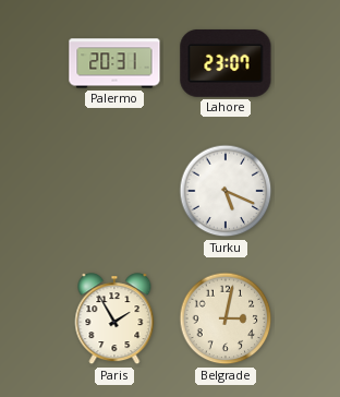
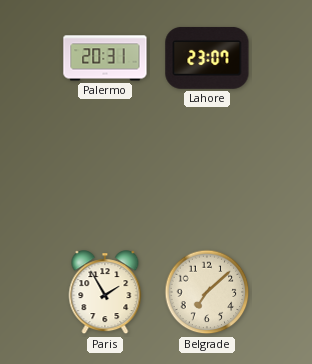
Turku: 5:19 -> none
Belgrade: 3:02 -> 7:08
